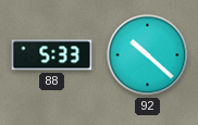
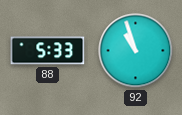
92: 10:22 -> 10:57
